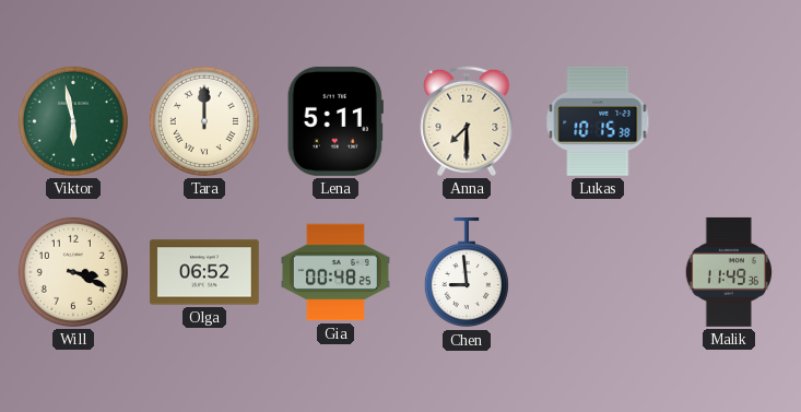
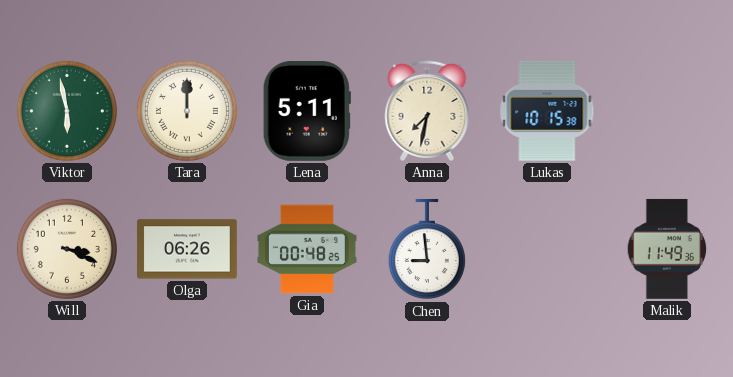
Anna: 7:30 -> 7:32
Olga: 06:52 -> 06:26
